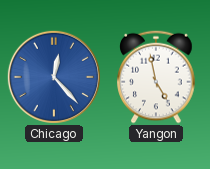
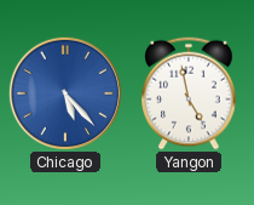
Chicago: 12:23 -> 5:23
